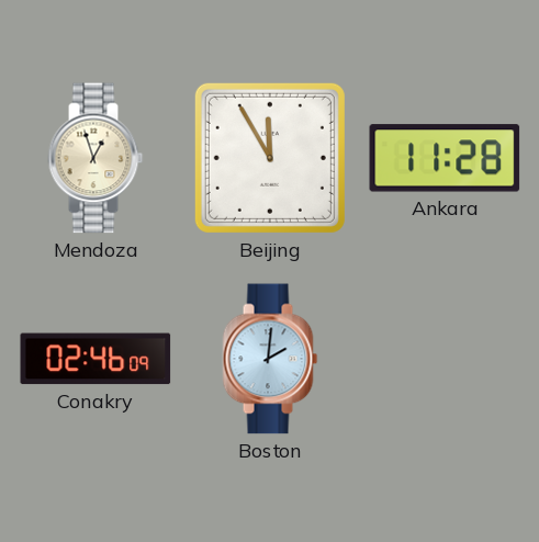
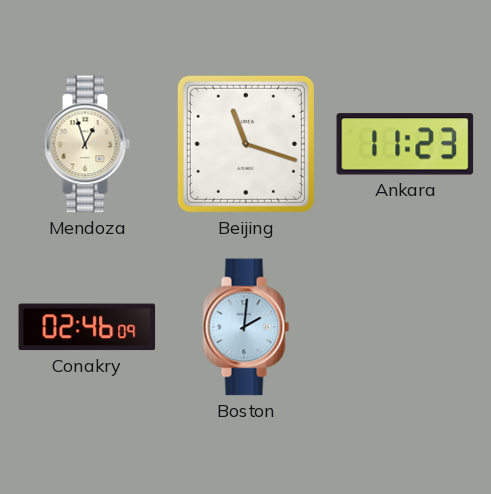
Beijing: 11:55 -> 11:18
Ankara: 11:28 -> 11:23
